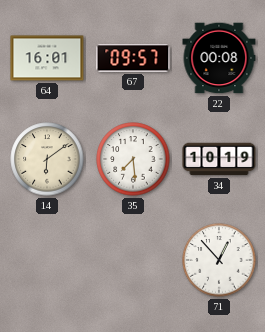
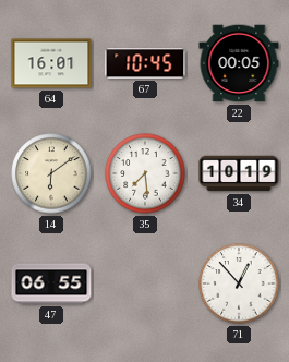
67: 09:57 -> 10:45
22: 00:08 -> 00:05
47: none -> 06:55
